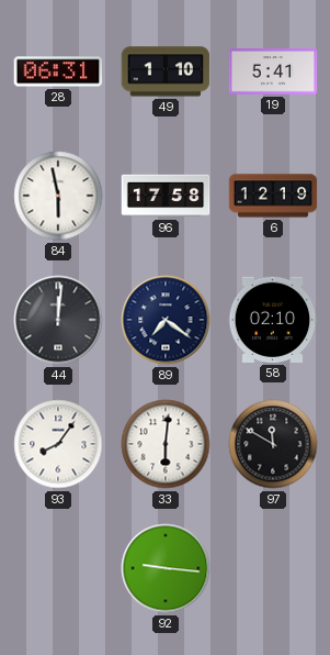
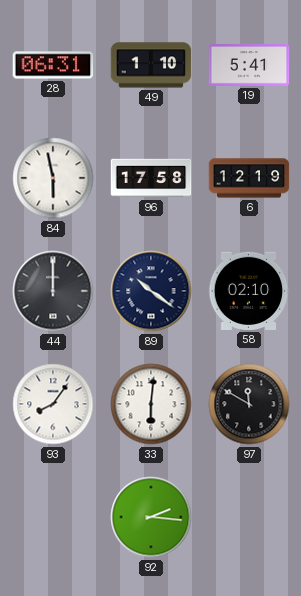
44: 12:01 -> 12:00
89: 7:21 -> 10:21
92: 9:16 -> 2:16
